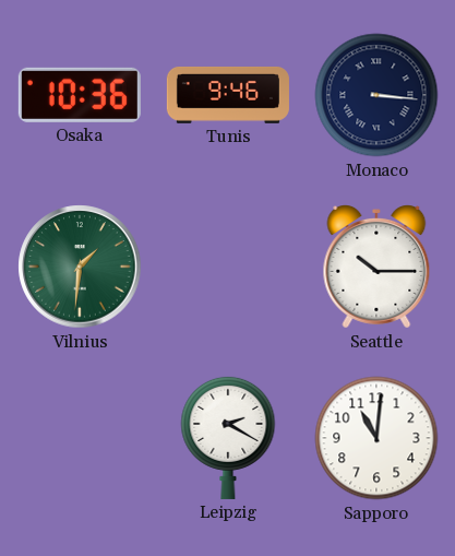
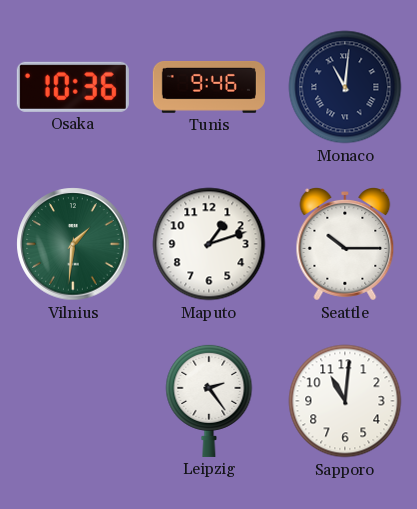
Monaco: 3:16 -> 11:01
Maputo: none -> 1:12
Leipzig: 2:20 -> 2:24
